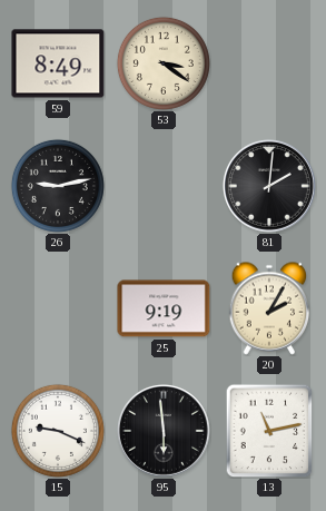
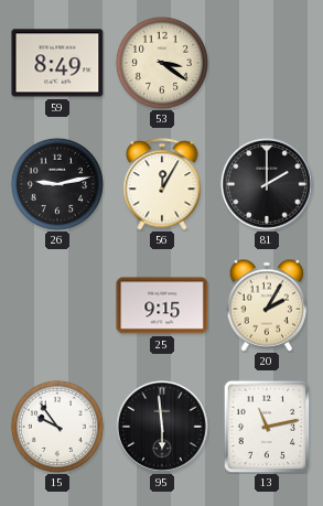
56: none -> 12:05
81: 2:01 -> 2:00
25: 9:19 -> 9:15
15: 9:19 -> 9:54
